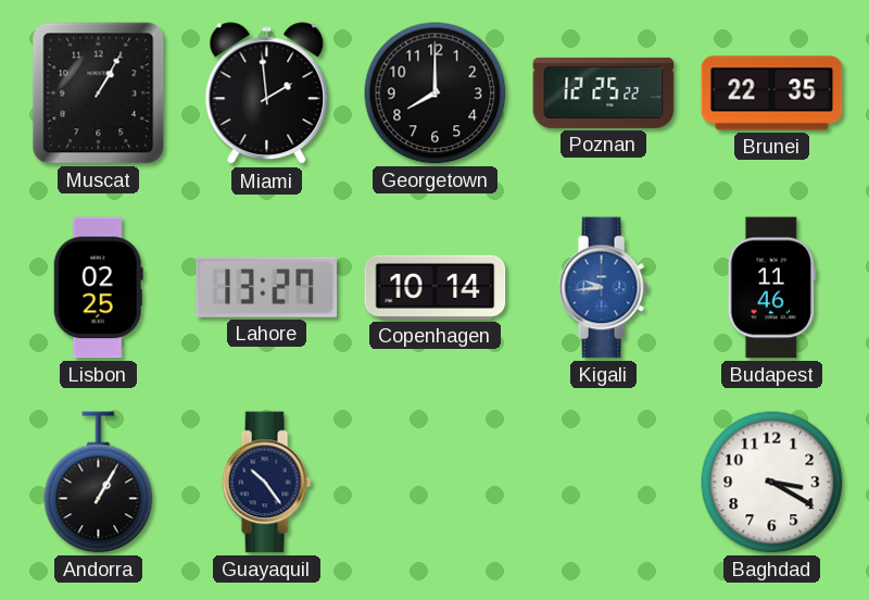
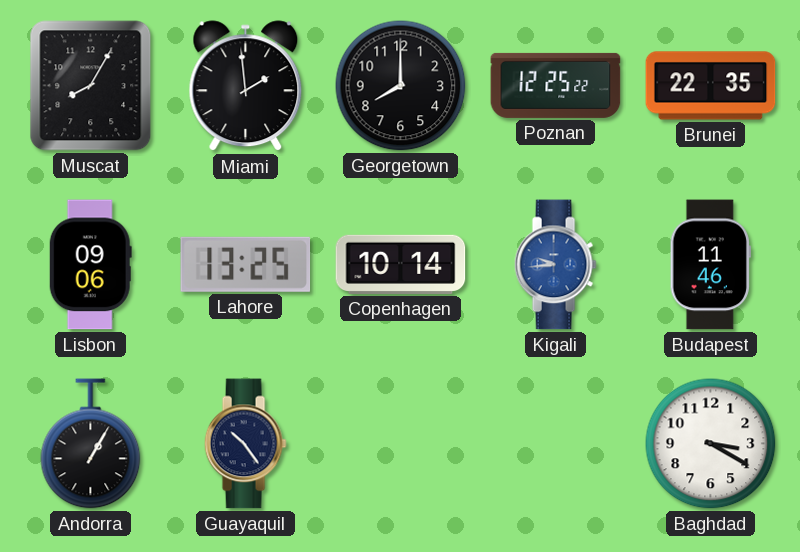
Muscat: 1:05 -> 8:05
Lisbon: 02:25 -> 09:06
Lahore: 13:27 -> 13:25
